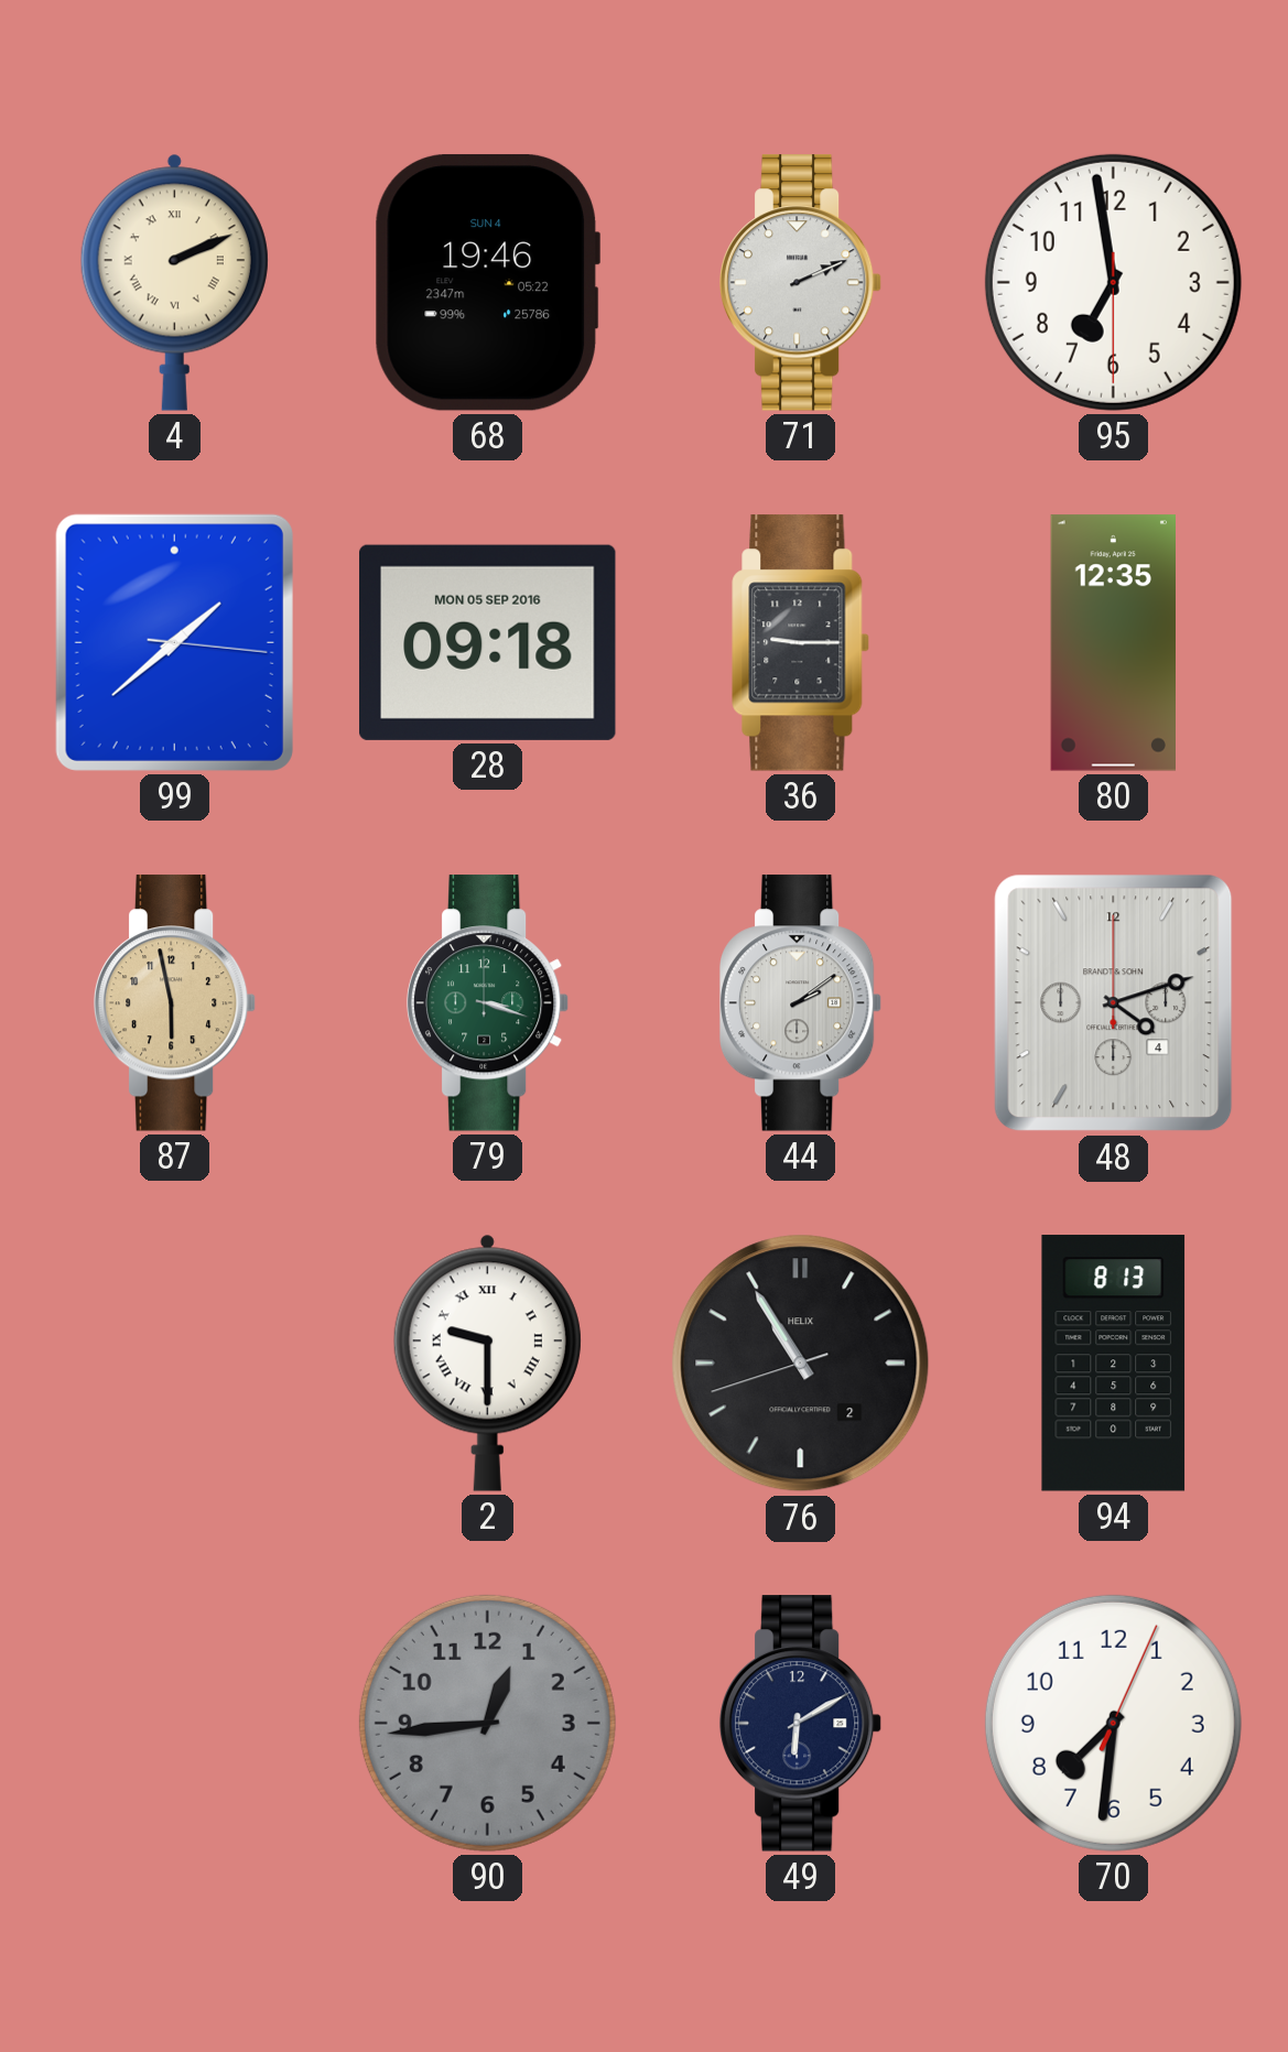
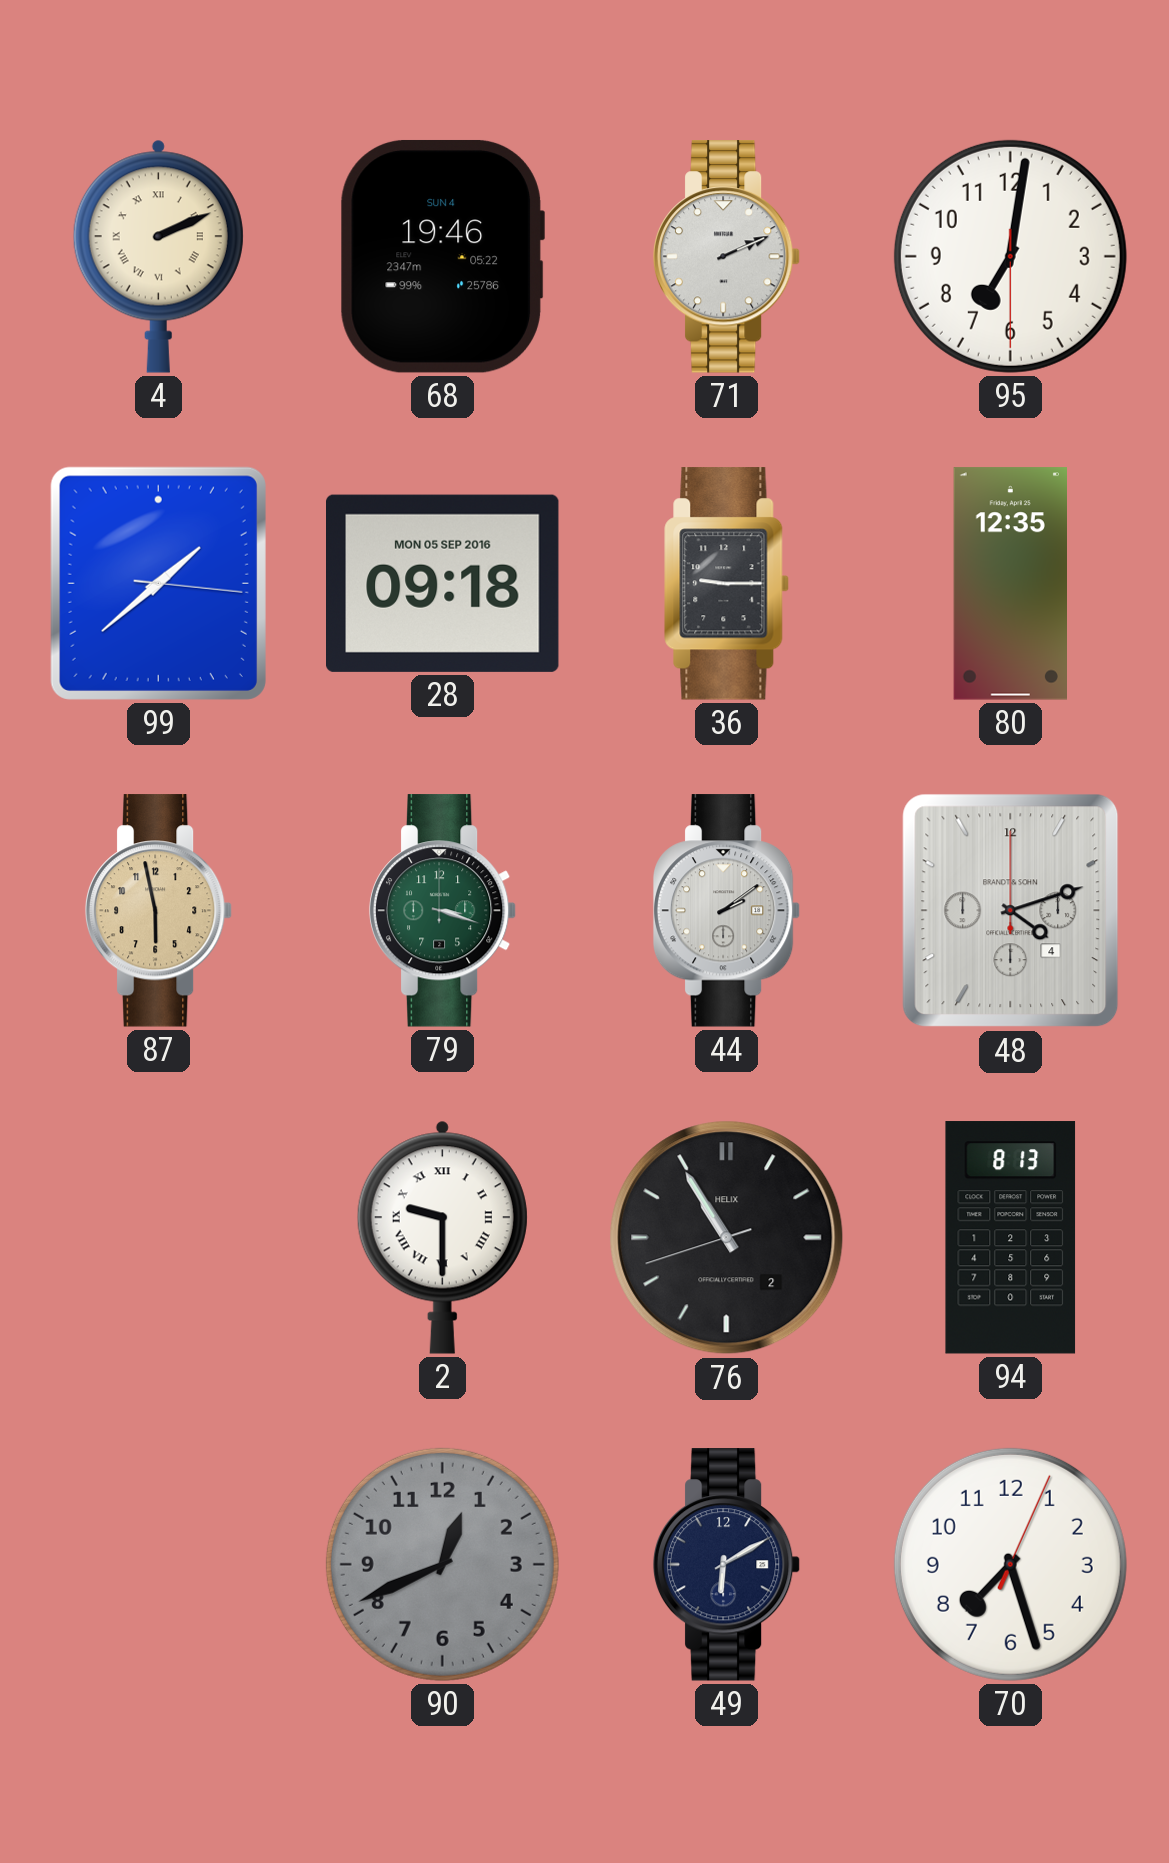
95: 6:58 -> 7:01
90: 12:44 -> 12:41
70: 7:31 -> 7:27
